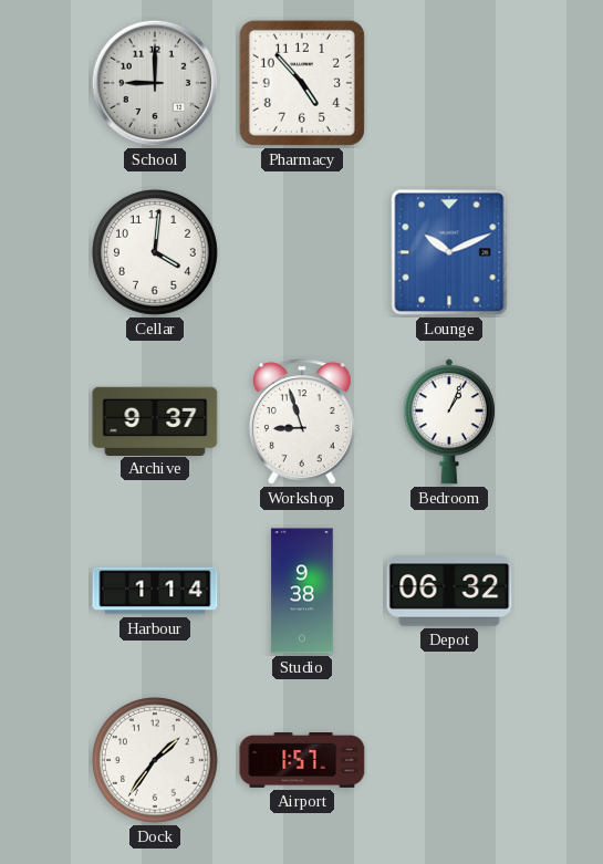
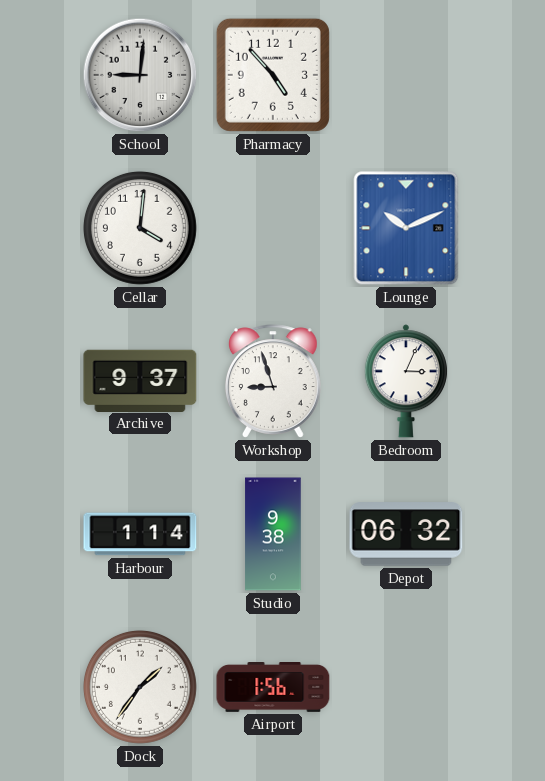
School: 9:00 -> 9:01
Bedroom: 1:04 -> 3:04
Airport: 1:57 -> 1:56
